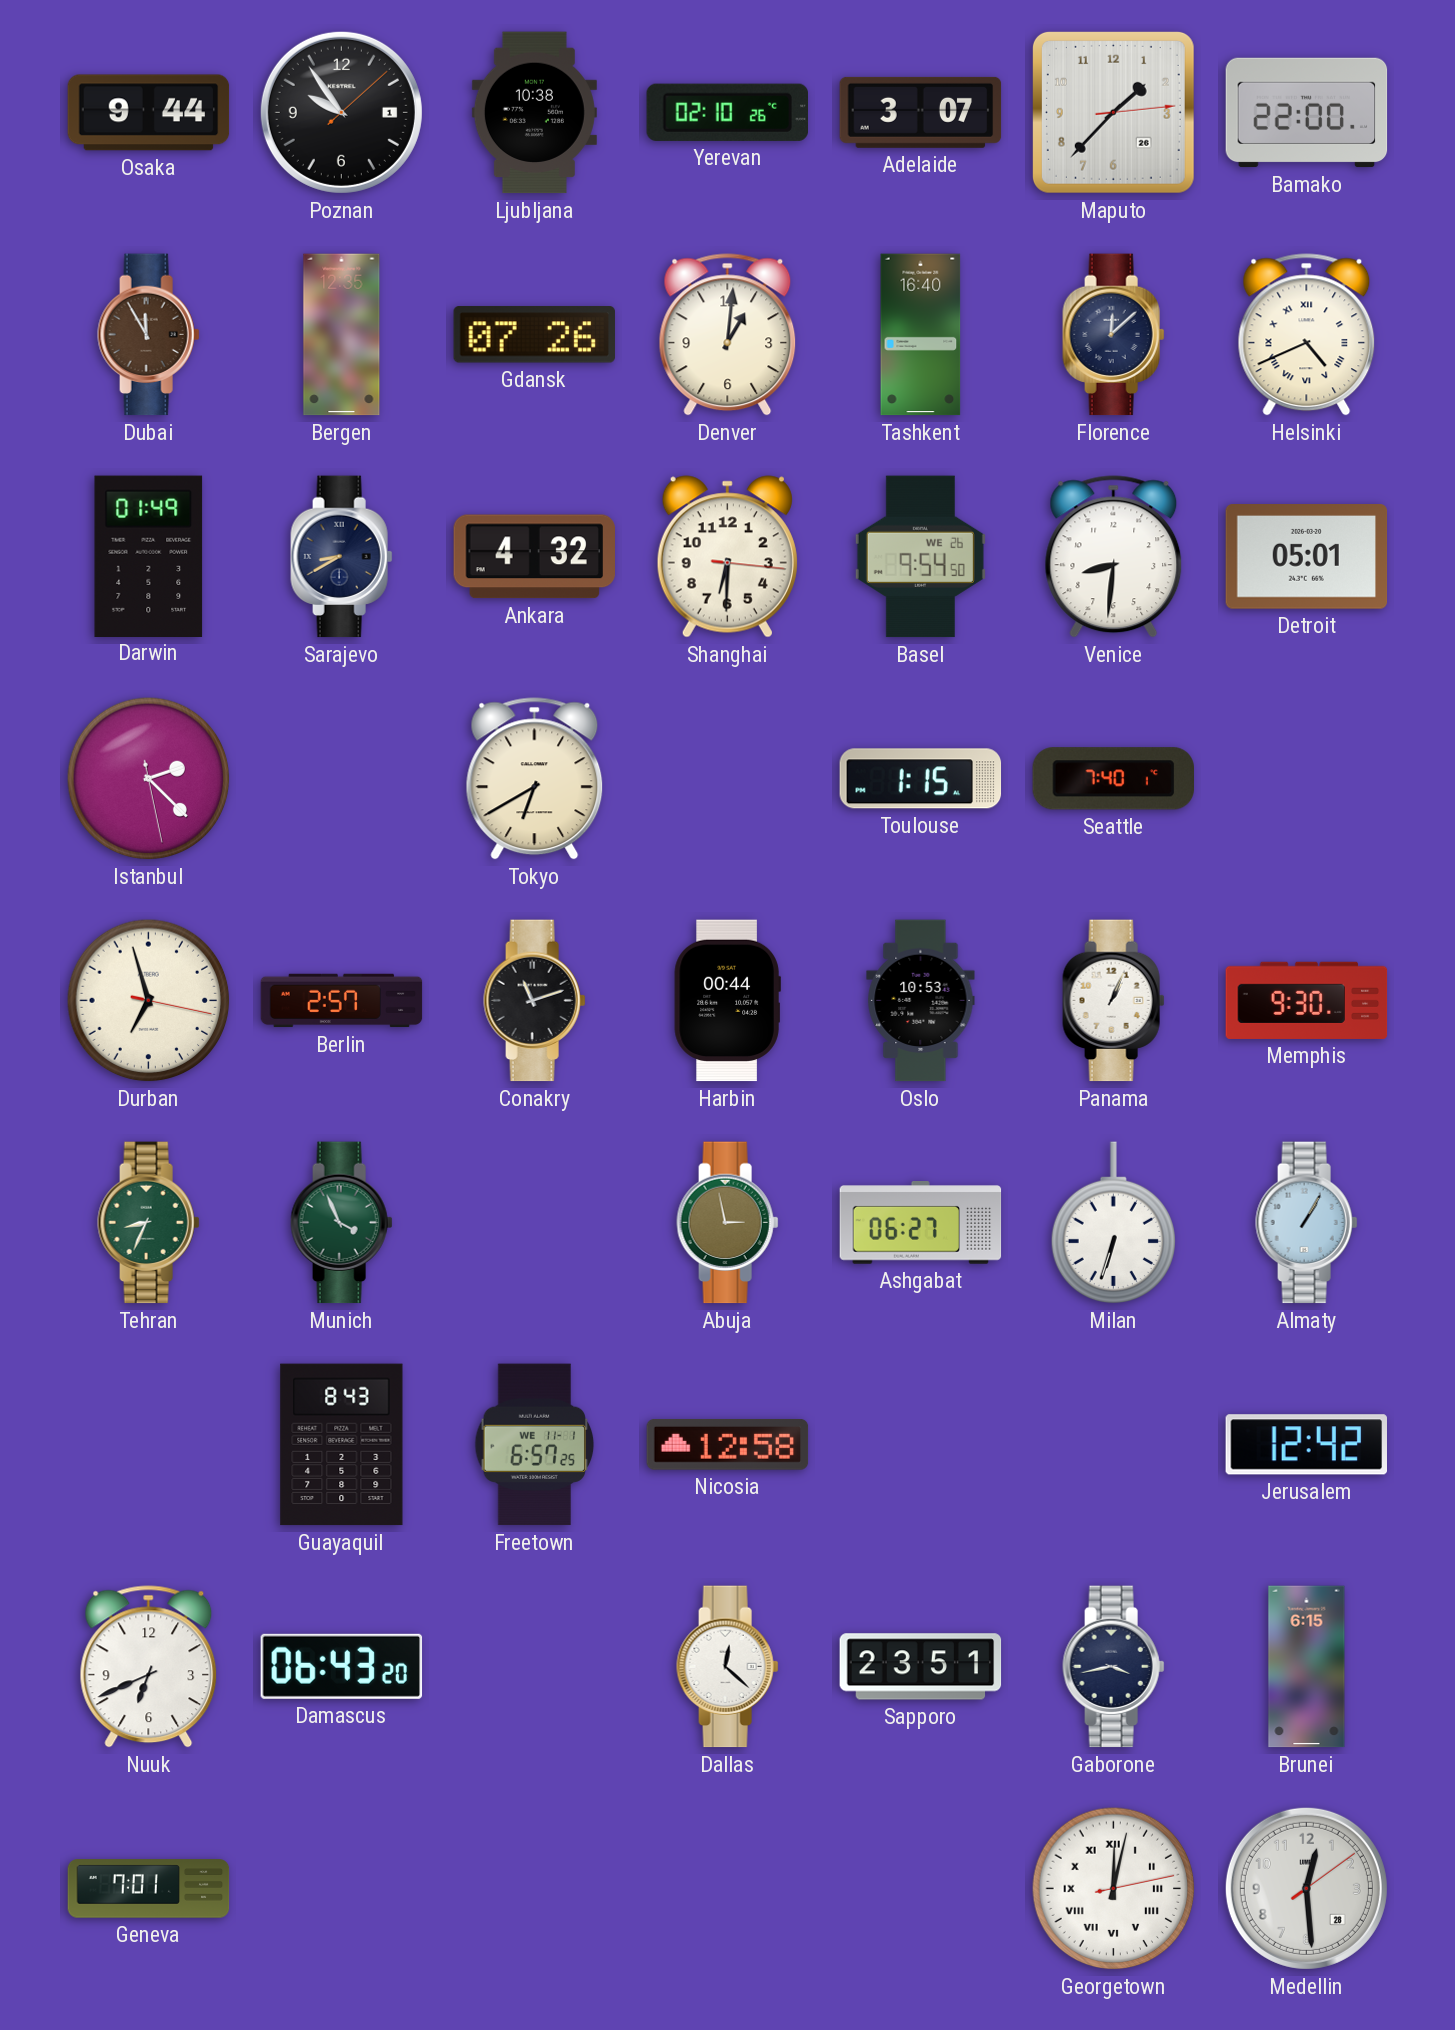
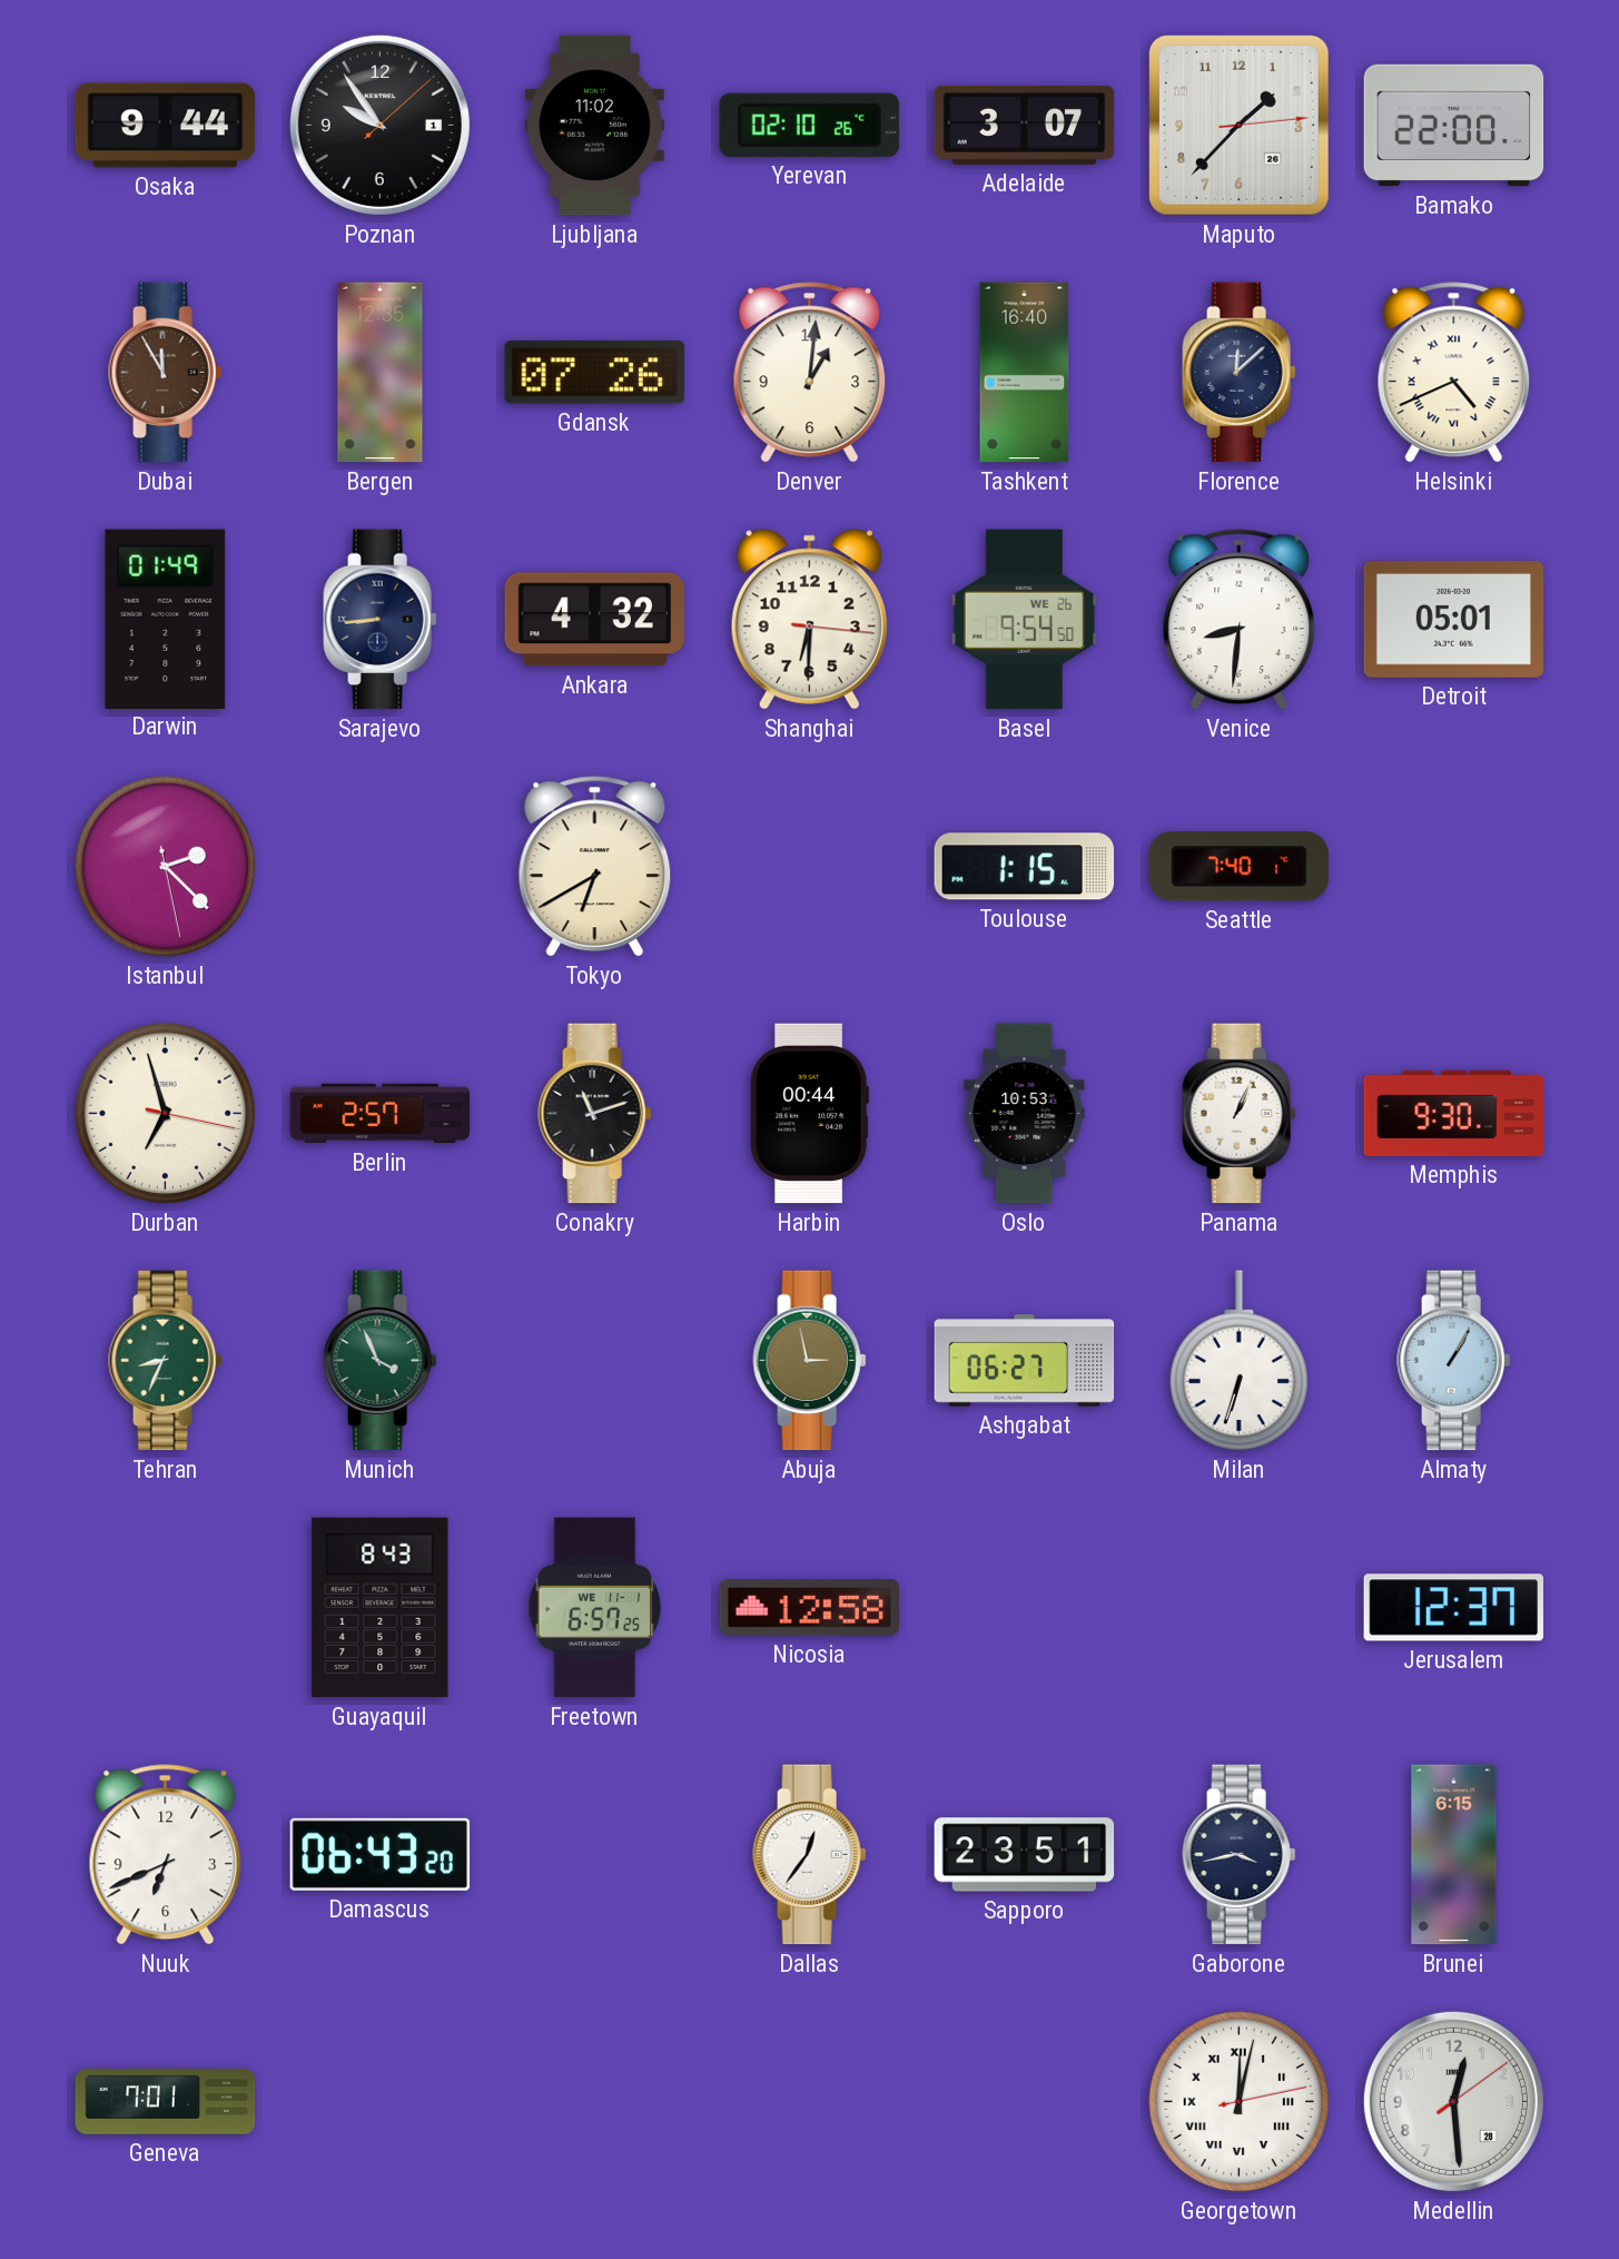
Ljubljana: 10:38 -> 11:02
Sarajevo: 8:40 -> 8:44
Jerusalem: 12:42 -> 12:37
Dallas: 12:22 -> 12:36
